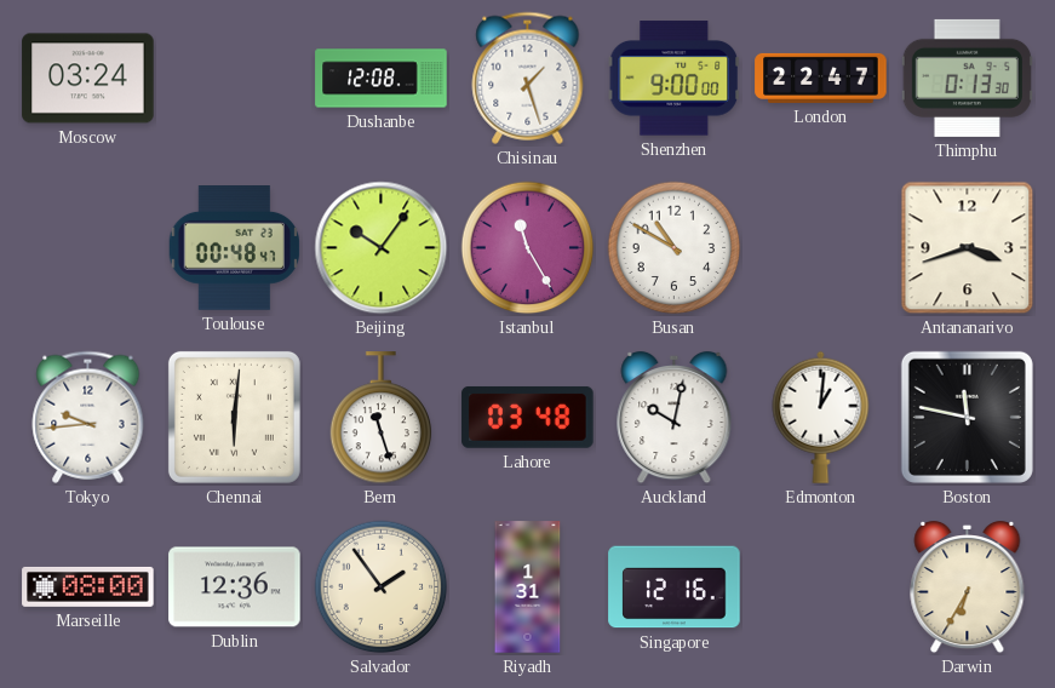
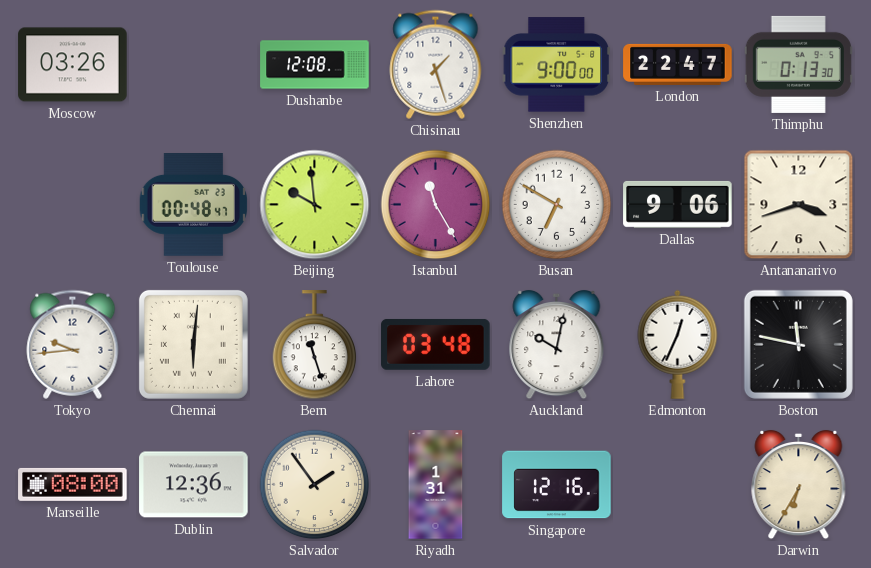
Moscow: 03:24 -> 03:26
Beijing: 10:06 -> 9:59
Busan: 10:50 -> 6:50
Dallas: none -> 9:06
Edmonton: 1:01 -> 12:34
